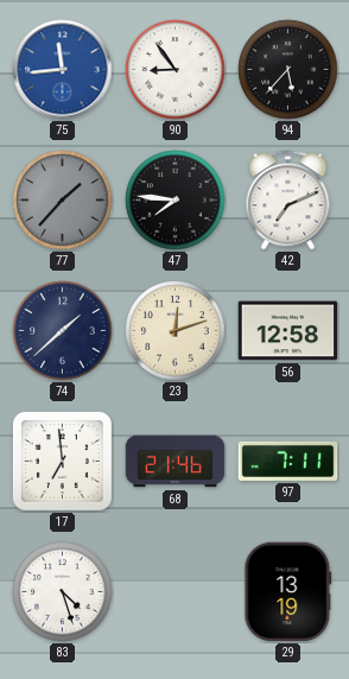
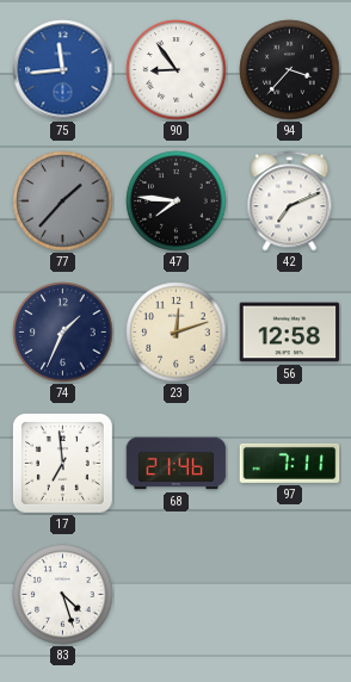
94: 5:37 -> 3:37
74: 1:38 -> 1:34
29: 13:19 -> none
